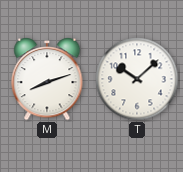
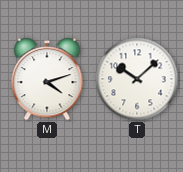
M: 8:12 -> 4:12
